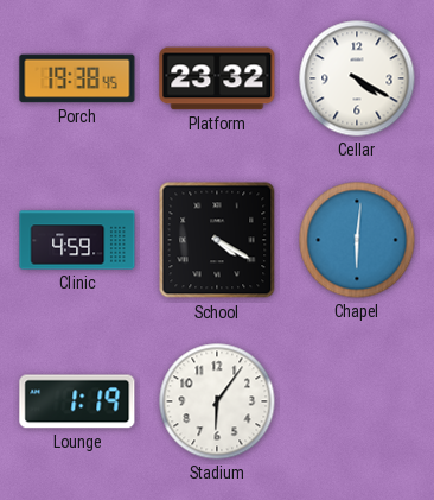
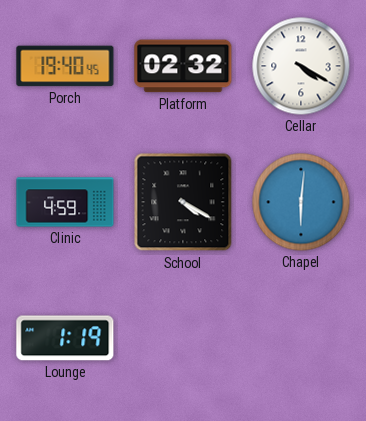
Porch: 19:38 -> 19:40
Platform: 23:32 -> 02:32
Stadium: 6:06 -> none
